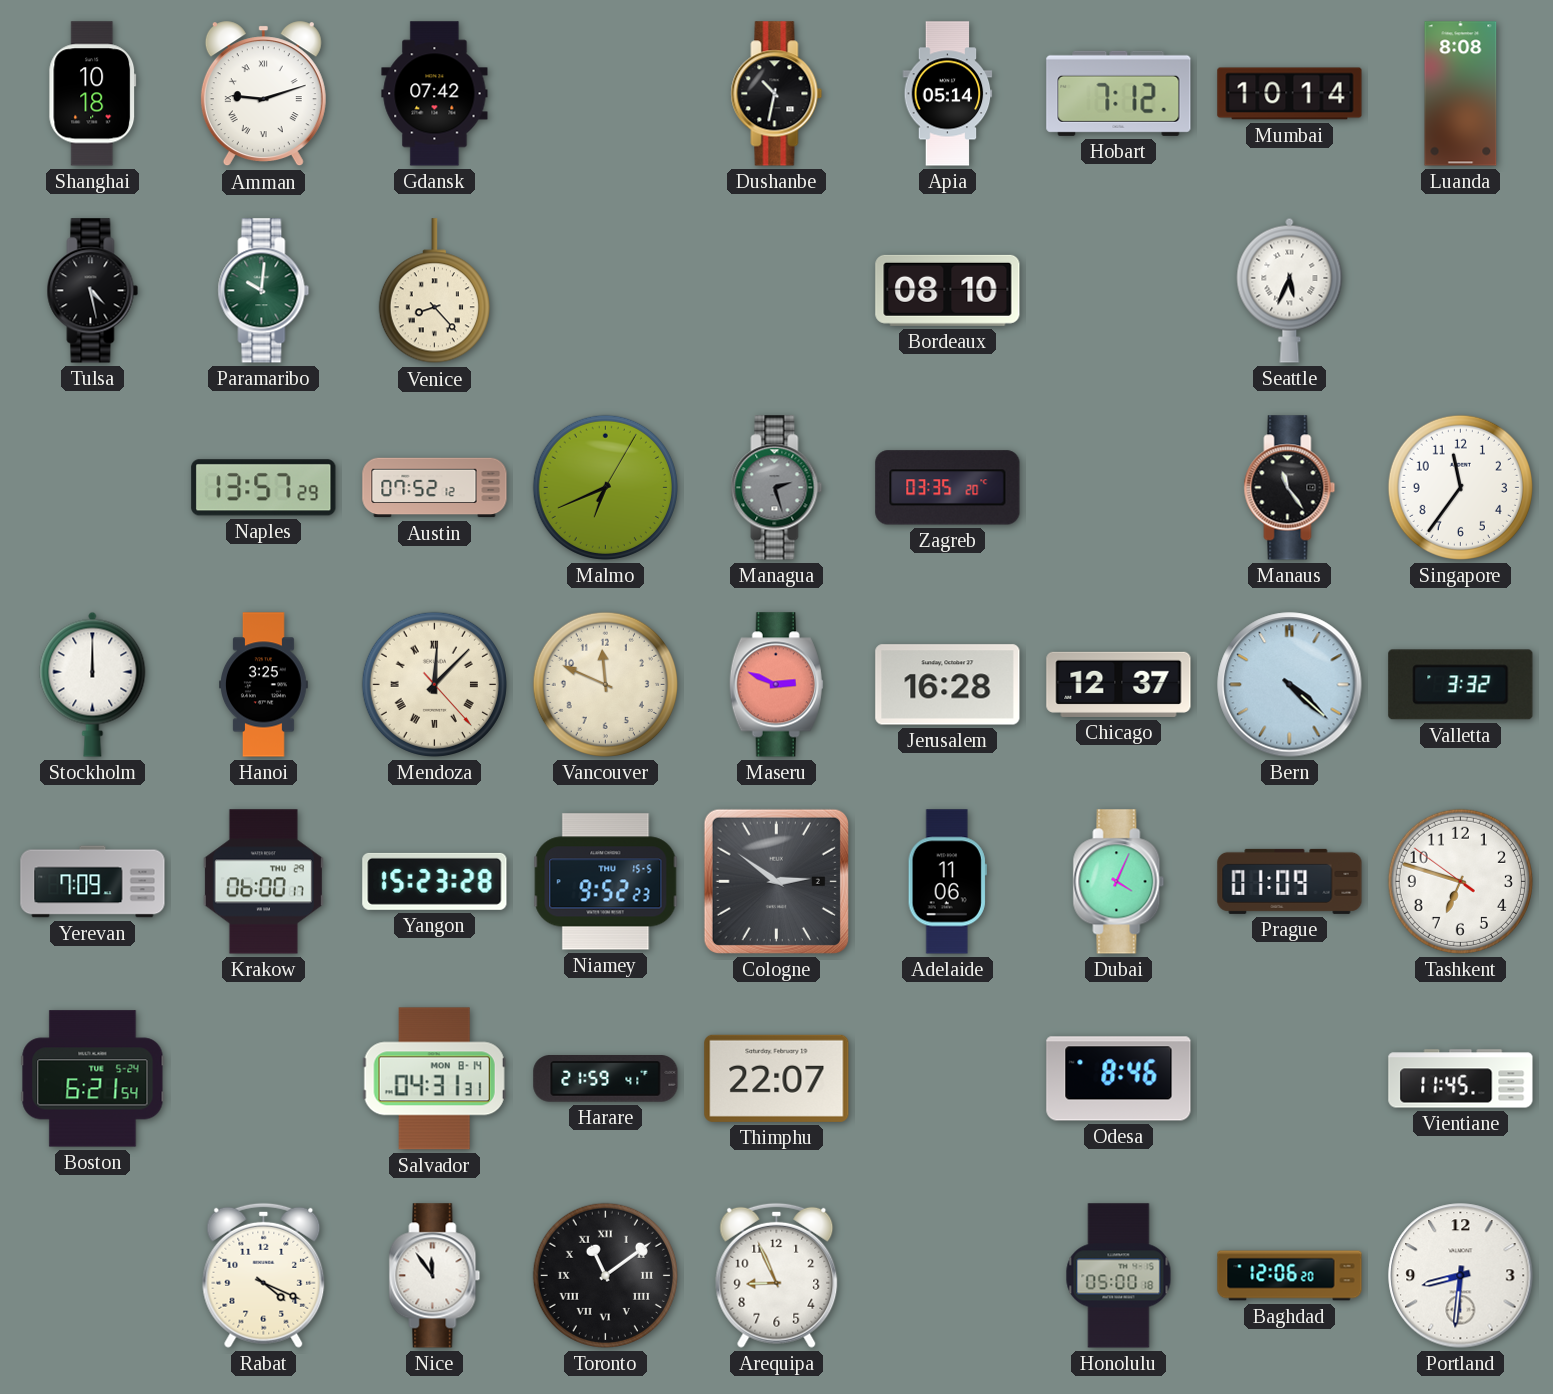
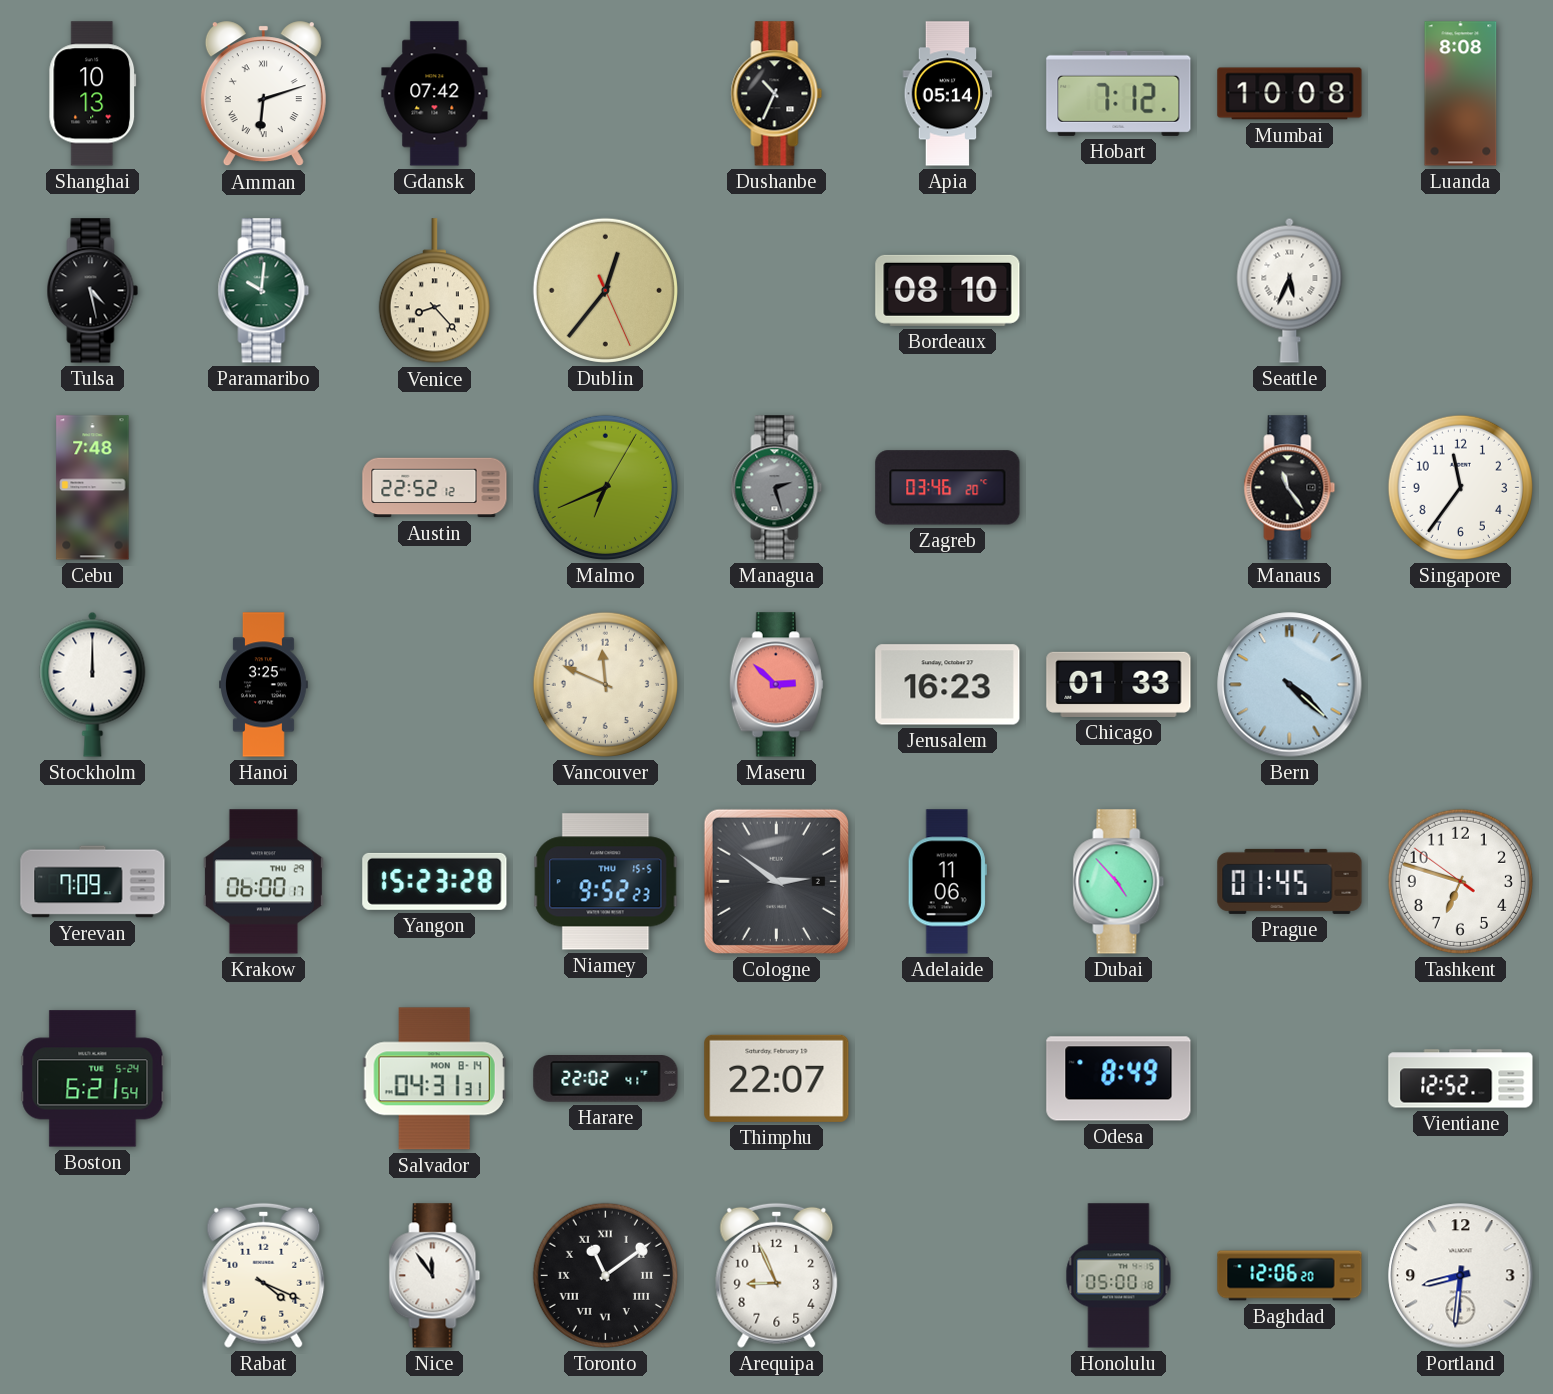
Shanghai: 10:18 -> 10:13
Amman: 9:12 -> 6:12
Dushanbe: 10:32 -> 10:34
Mumbai: 10:14 -> 10:08
Dublin: none -> 12:36
Cebu: none -> 7:48
Naples: 13:57 -> none
Austin: 07:52 -> 22:52
Zagreb: 03:35 -> 03:46
Mendoza: 12:07 -> none
Maseru: 2:49 -> 2:52
Jerusalem: 16:28 -> 16:23
Chicago: 12:37 -> 01:33
Valletta: 3:32 -> none
Dubai: 4:04 -> 4:53
Prague: 01:09 -> 01:45
Harare: 21:59 -> 22:02
Odesa: 8:46 -> 8:49
Vientiane: 11:45 -> 12:52
